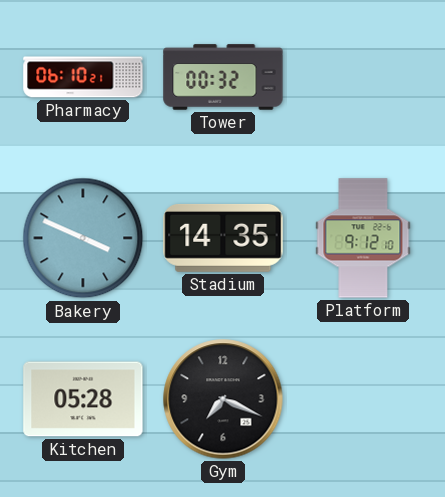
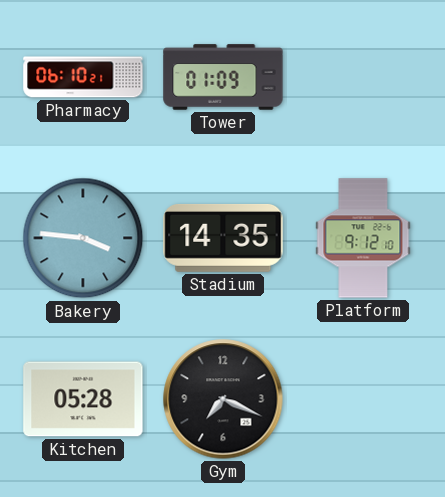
Tower: 00:32 -> 01:09
Bakery: 3:49 -> 3:46
